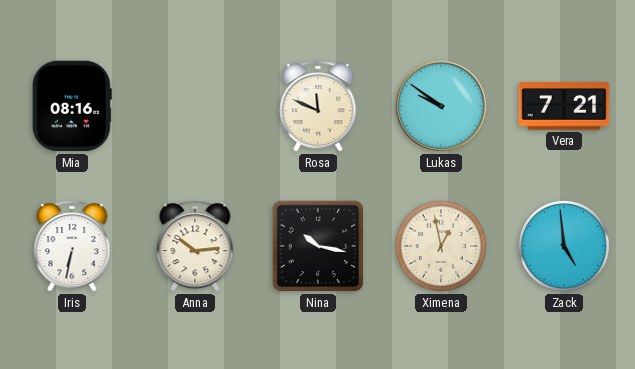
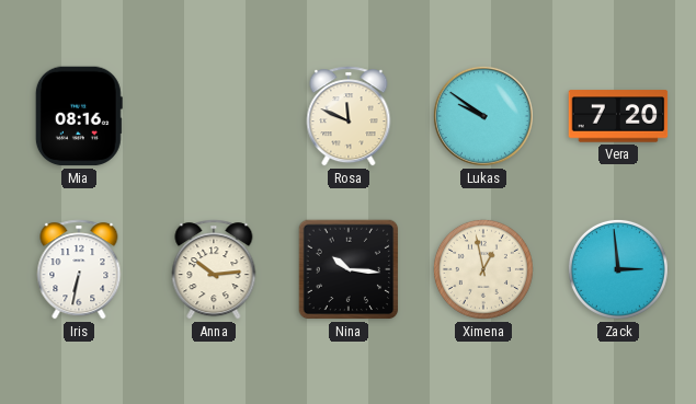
Vera: 7:21 -> 7:20
Nina: 10:17 -> 10:16
Zack: 4:59 -> 2:59
